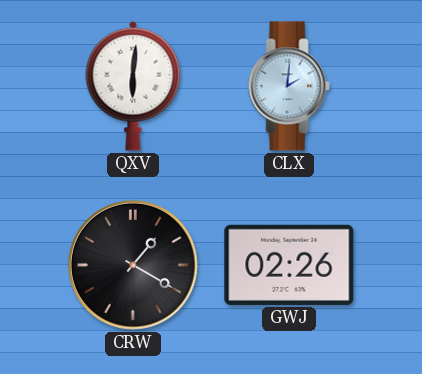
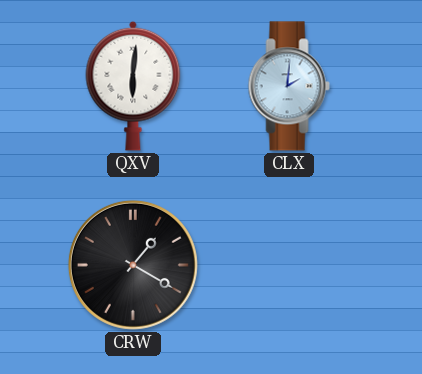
GWJ: 02:26 -> none
